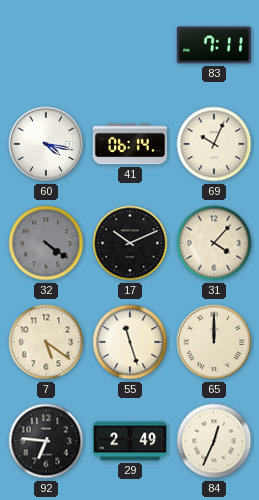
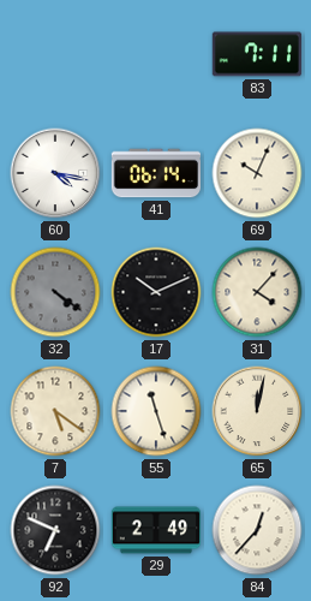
65: 12:00 -> 12:02
92: 6:46 -> 6:49
84: 12:34 -> 12:37
